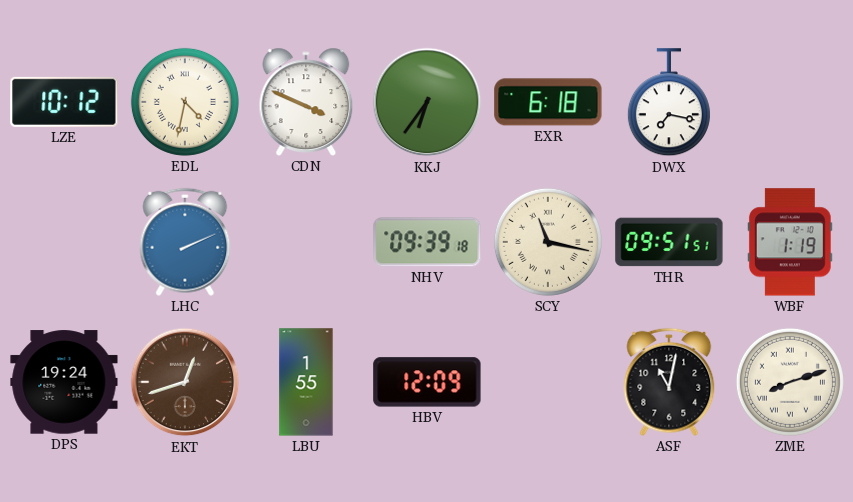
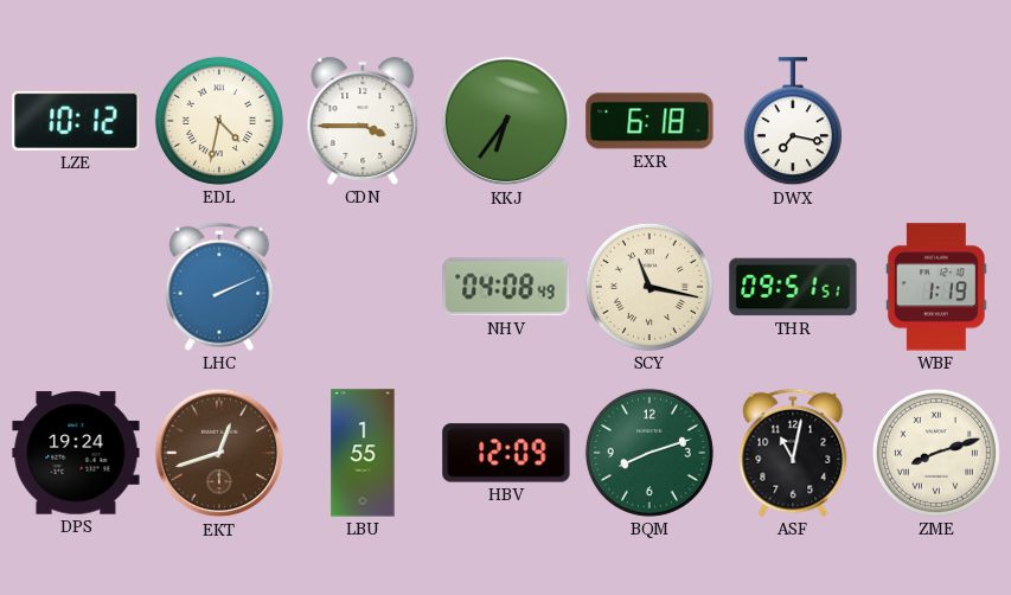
CDN: 3:49 -> 3:45
NHV: 09:39 -> 04:08
BQM: none -> 8:12
